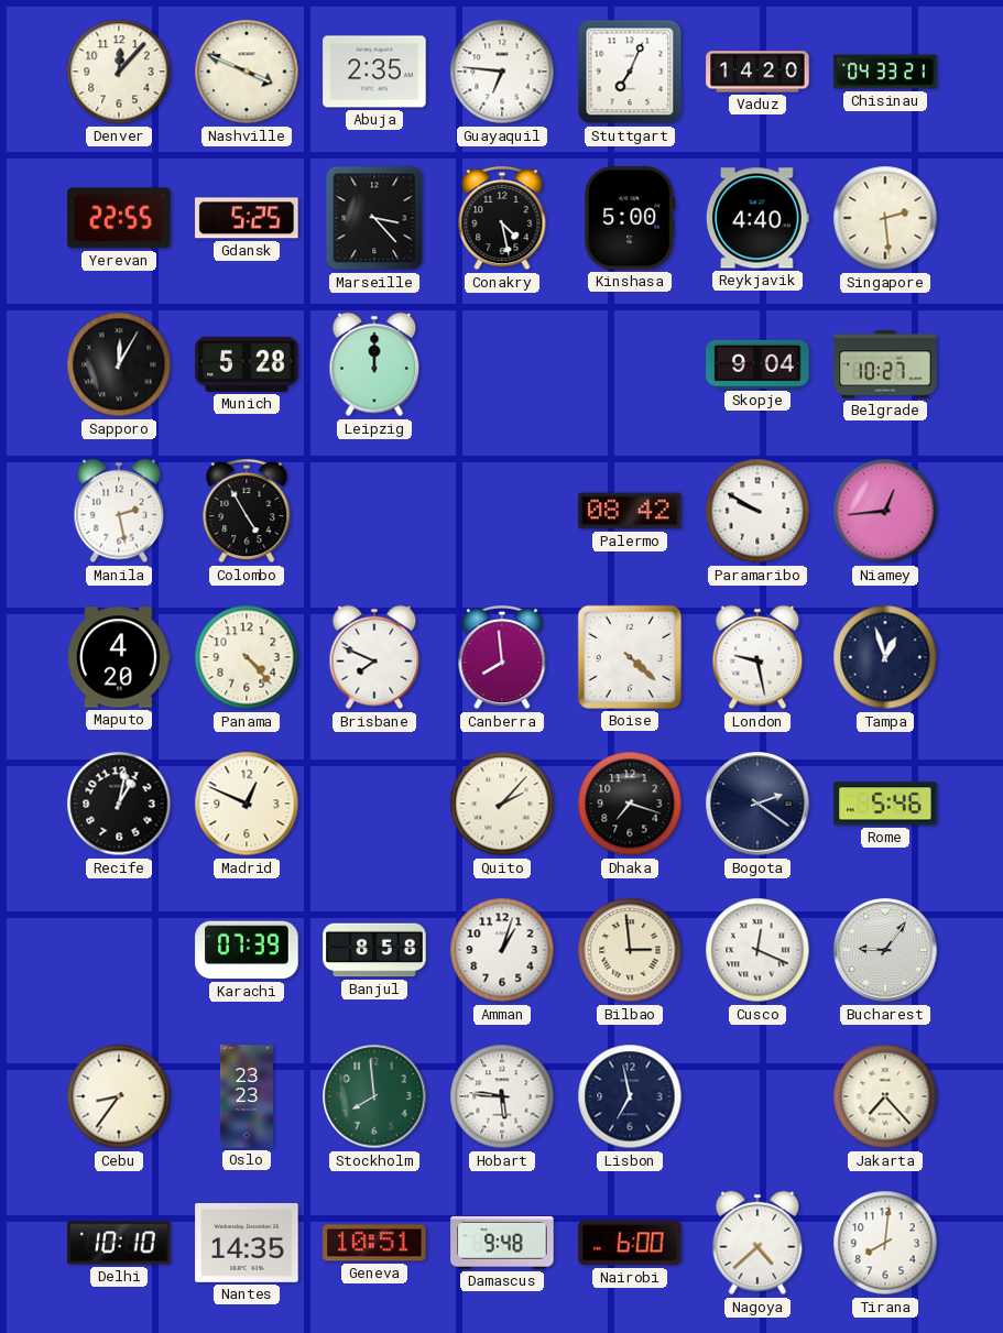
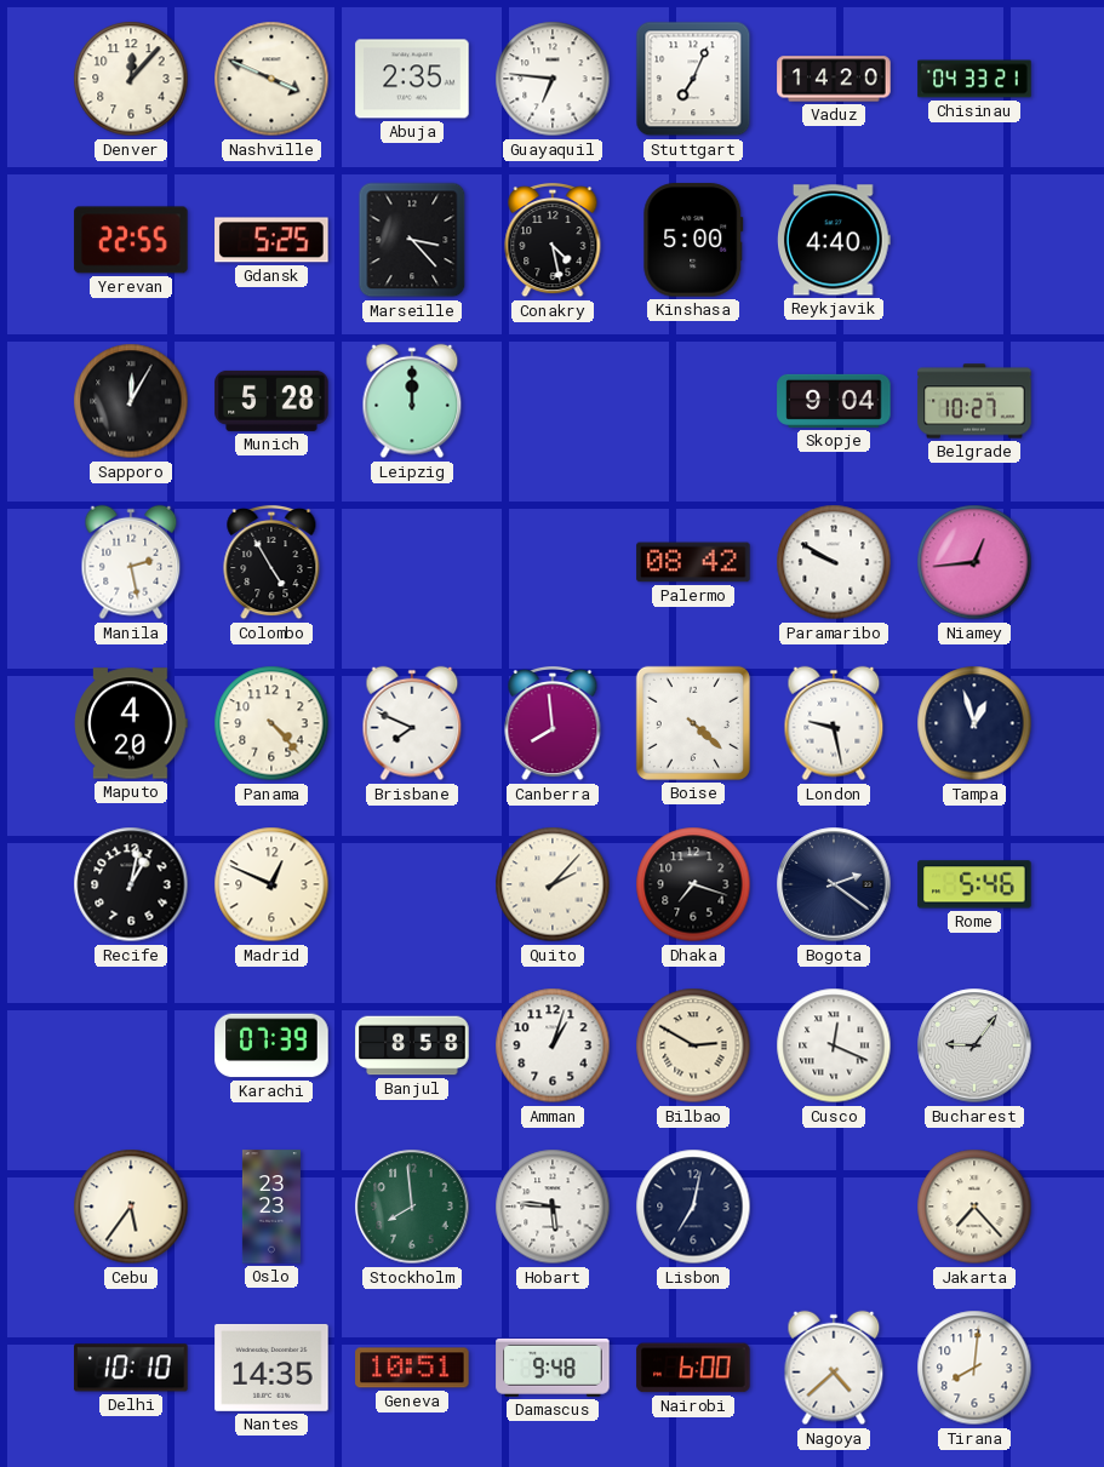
Singapore: 2:29 -> none
Bilbao: 2:59 -> 2:50
Cebu: 8:36 -> 5:36
Lisbon: 6:58 -> 7:02
